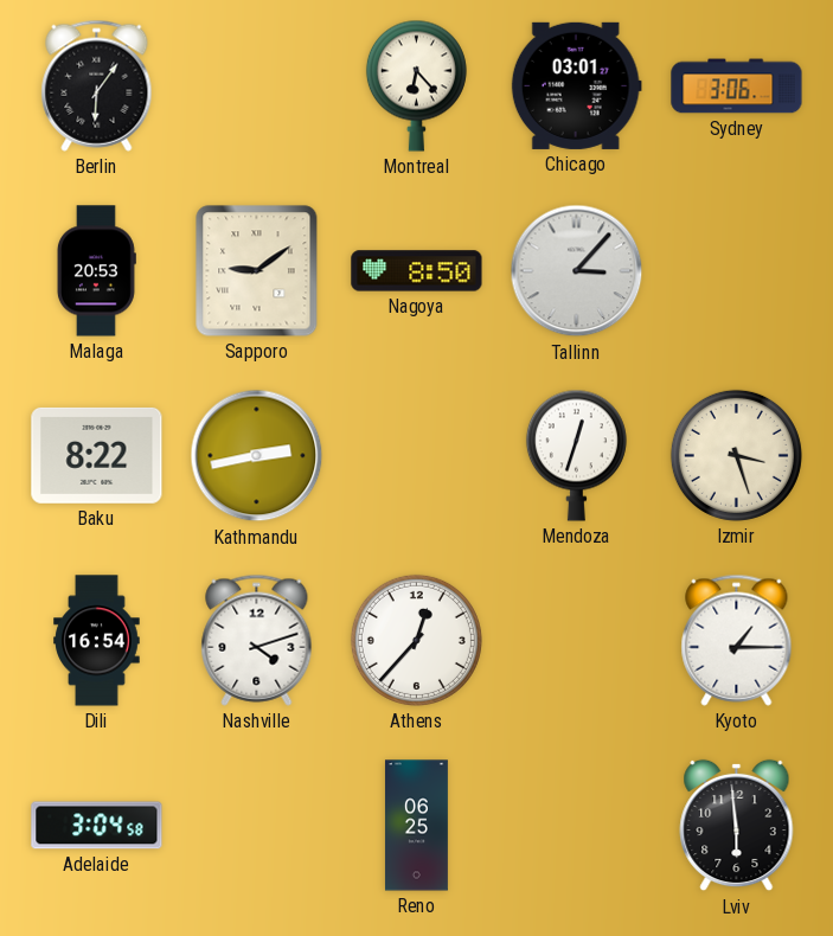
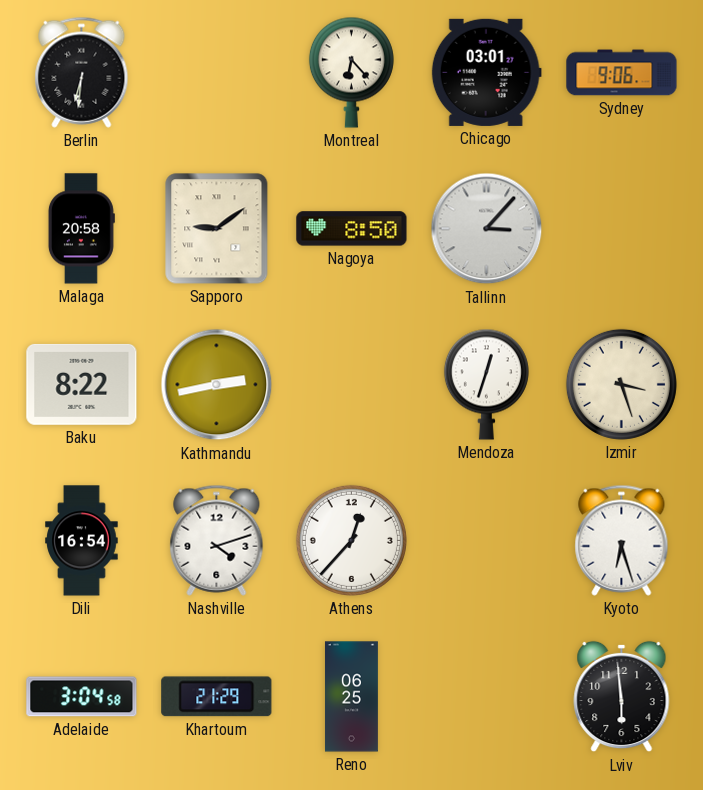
Berlin: 6:06 -> 6:31
Sydney: 3:06 -> 9:06
Malaga: 20:53 -> 20:58
Kyoto: 1:15 -> 6:27
Khartoum: none -> 21:29
